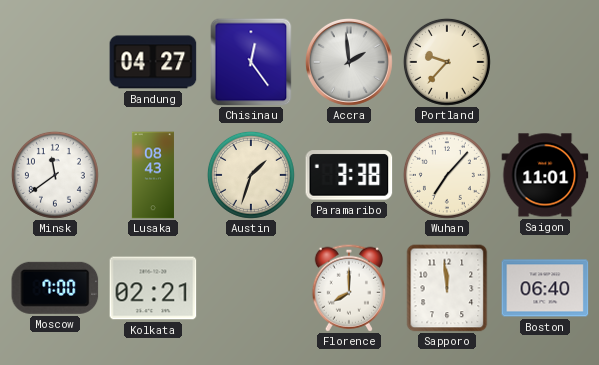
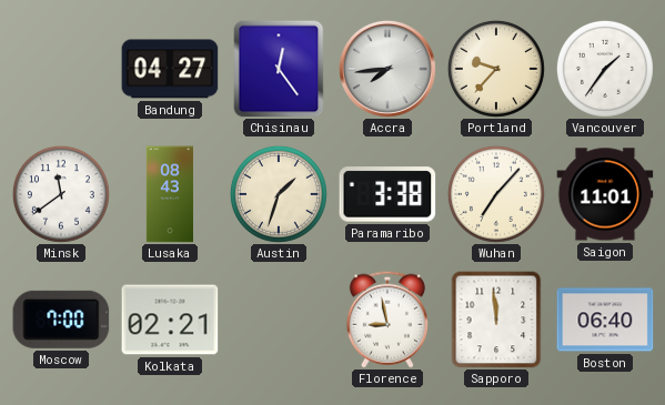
Accra: 1:59 -> 7:44
Vancouver: none -> 1:36
Florence: 8:00 -> 8:58
